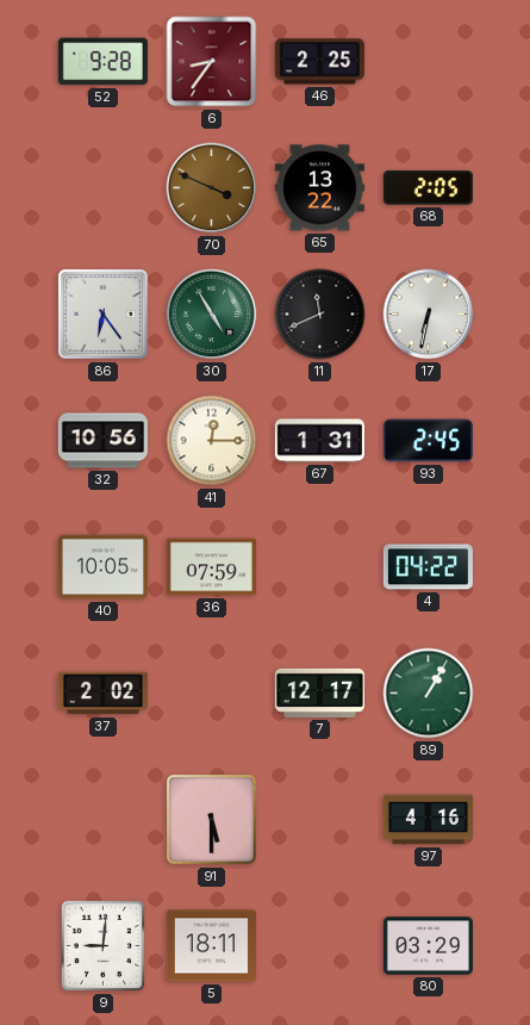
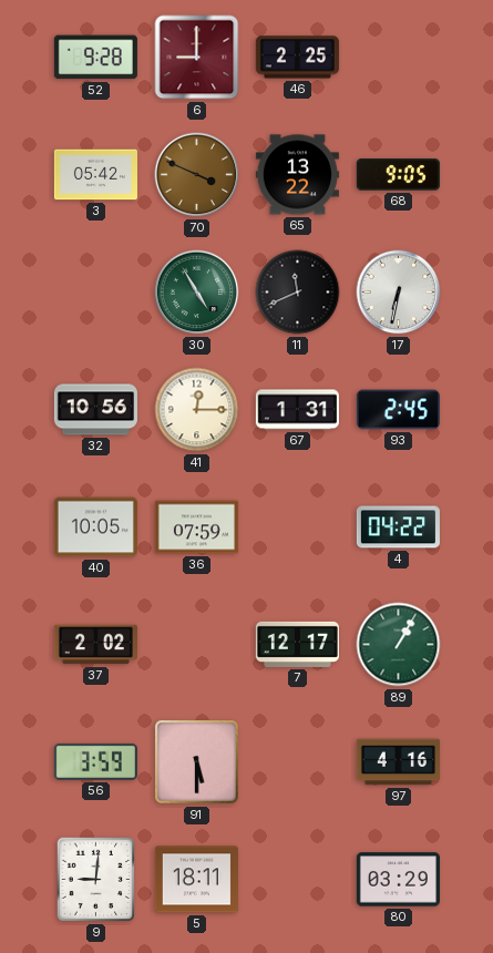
6: 8:36 -> 9:00
3: none -> 05:42
68: 2:05 -> 9:05
86: 6:24 -> none
56: none -> 3:59
